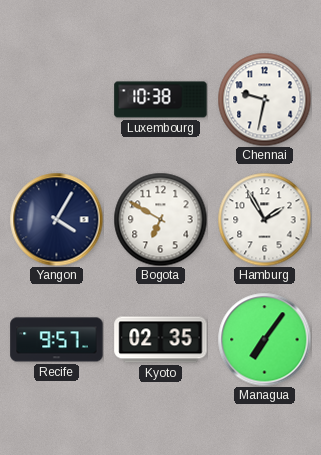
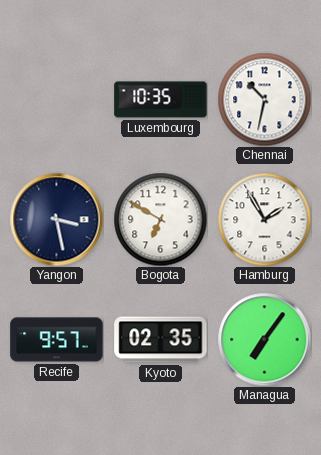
Luxembourg: 10:38 -> 10:35
Chennai: 9:32 -> 10:32
Yangon: 4:05 -> 3:28
